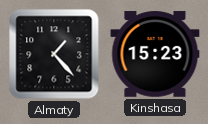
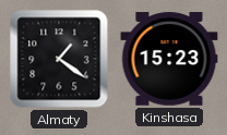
Almaty: 1:23 -> 1:21
